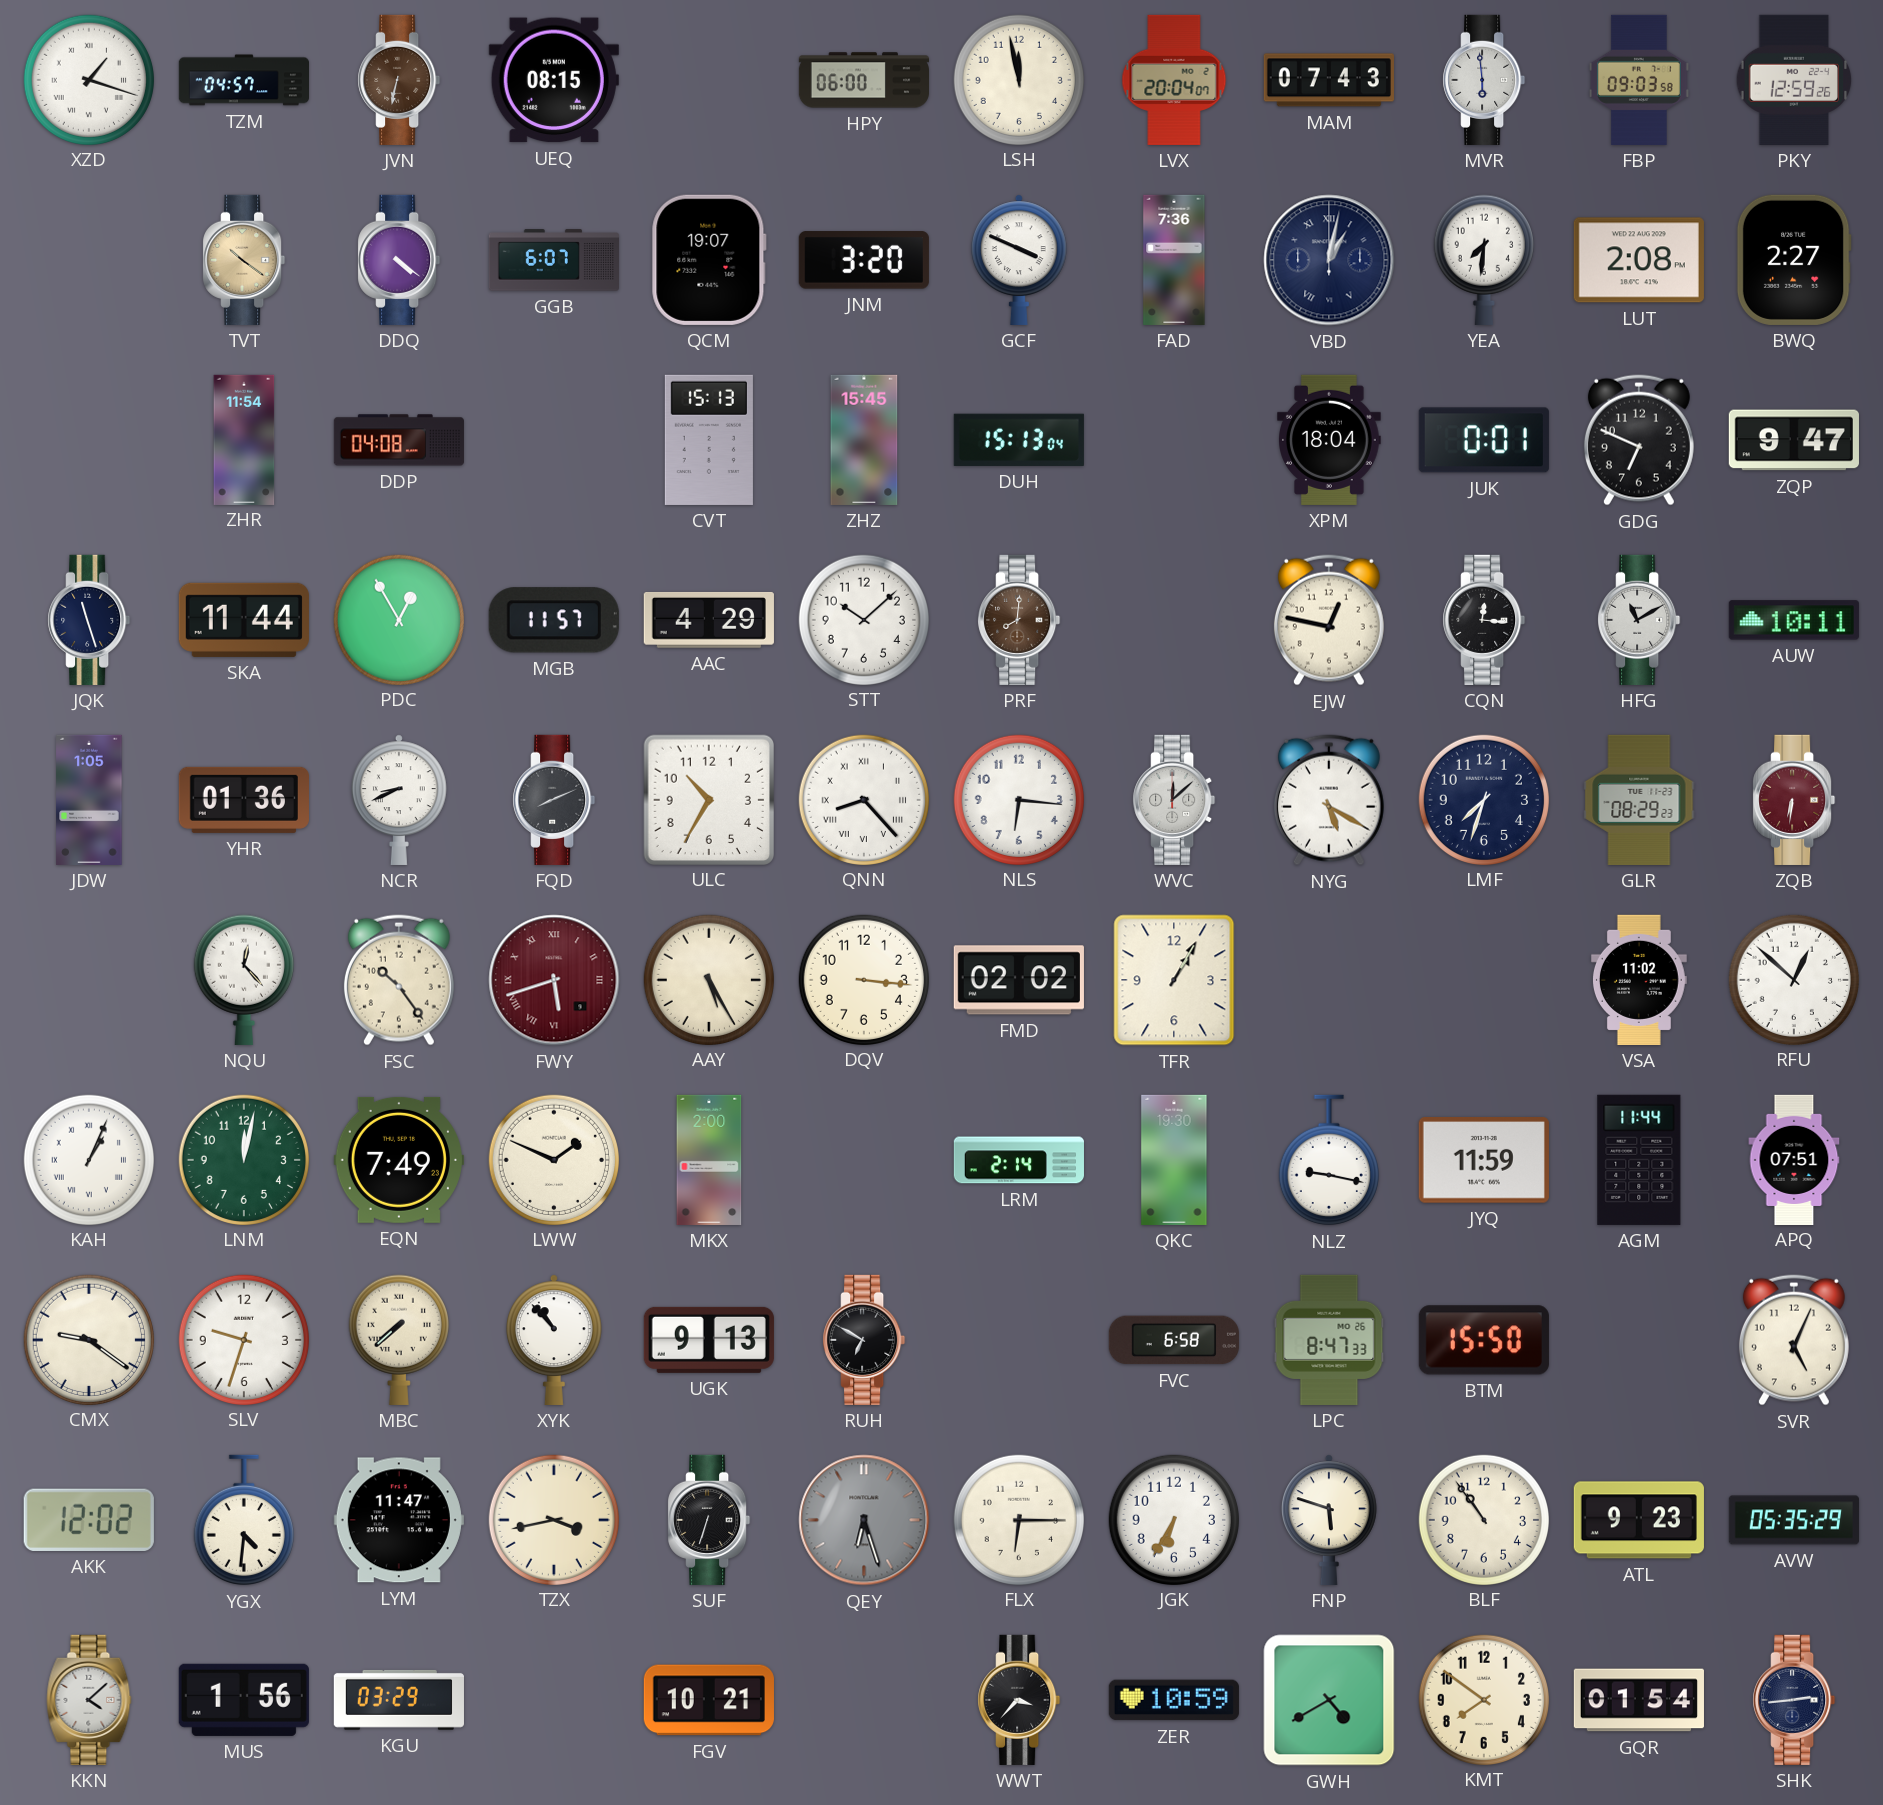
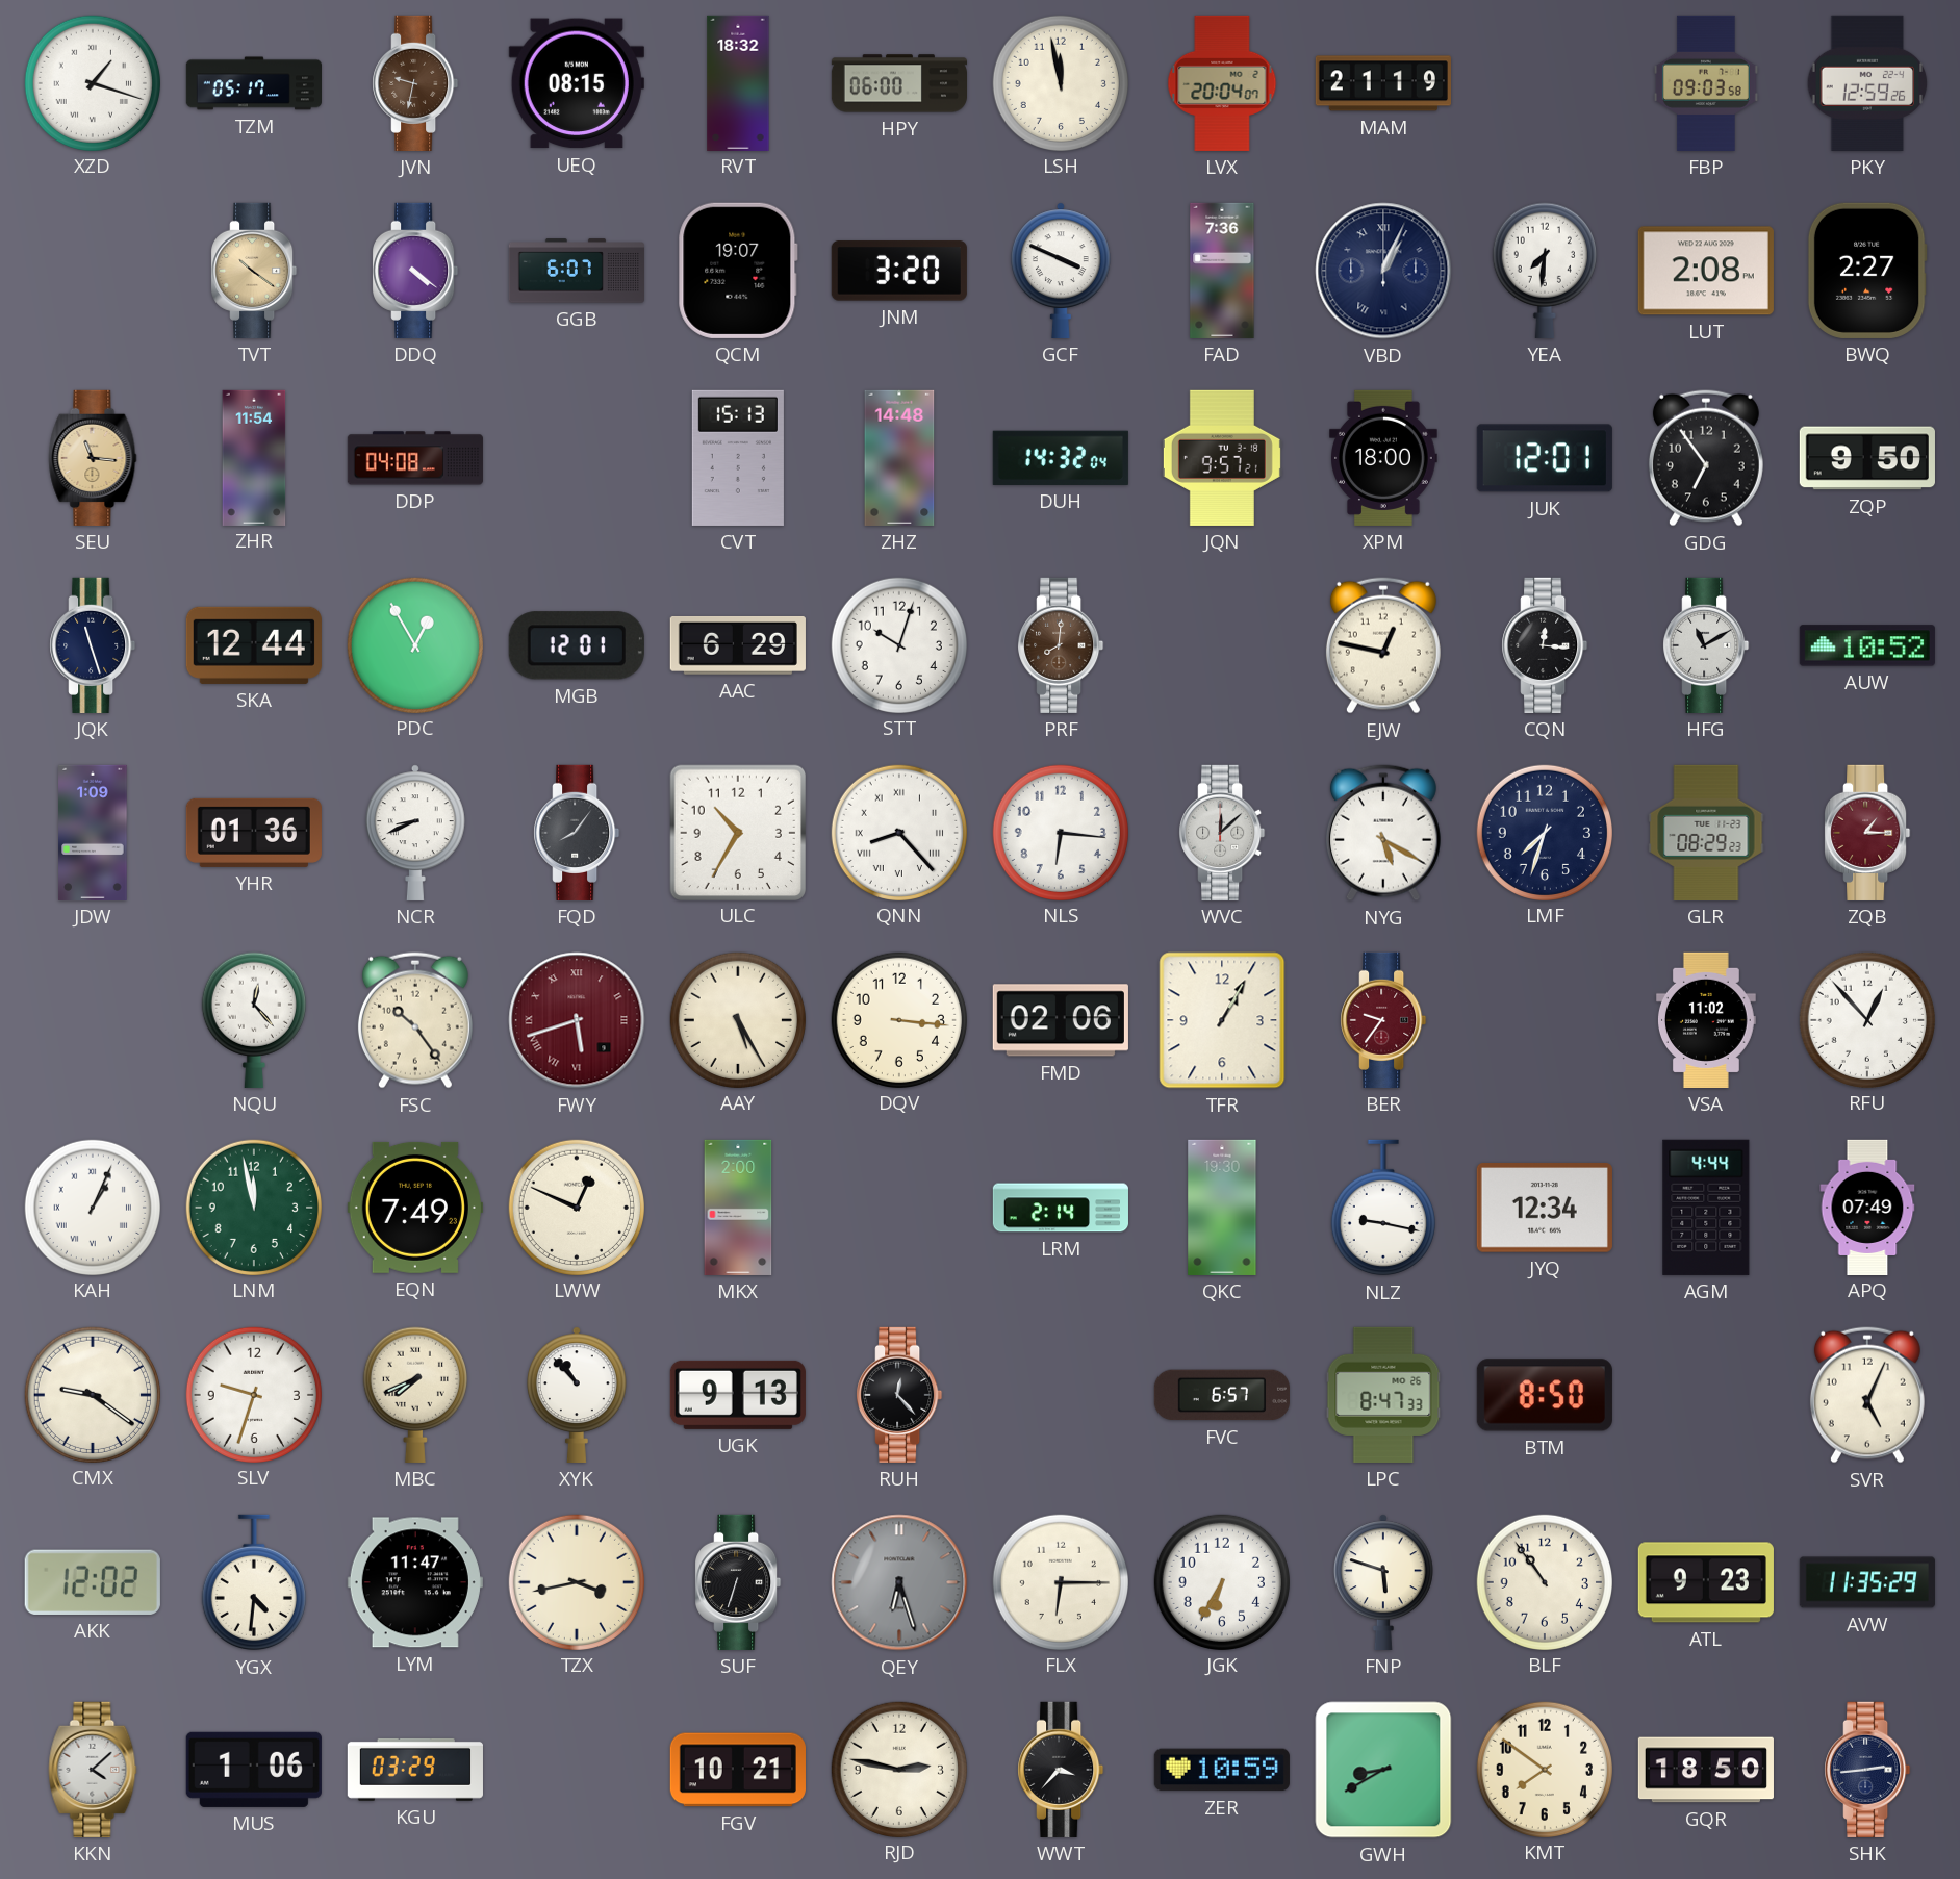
TZM: 04:57 -> 05:17
JVN: 6:32 -> 9:32
RVT: none -> 18:32
MAM: 07:43 -> 21:19
MVR: 5:59 -> none
VBD: 1:02 -> 1:04
SEU: none -> 11:16
ZHZ: 15:45 -> 14:48
DUH: 15:13 -> 14:32
JQN: none -> 9:57
XPM: 18:04 -> 18:00
JUK: 0:01 -> 12:01
GDG: 6:49 -> 6:54
ZQP: 9:47 -> 9:50
SKA: 11:44 -> 12:44
MGB: 11:57 -> 12:01
AAC: 4:29 -> 6:29
STT: 10:08 -> 10:03
AUW: 10:11 -> 10:52
JDW: 1:05 -> 1:09
FQD: 8:11 -> 8:06
ZQB: 6:31 -> 1:15
FMD: 02:02 -> 02:06
BER: none -> 9:36
RFU: 12:52 -> 12:53
LNM: 12:02 -> 11:58
LWW: 1:49 -> 12:49
JYQ: 11:59 -> 12:34
AGM: 11:44 -> 4:44
APQ: 07:51 -> 07:49
MBC: 7:38 -> 7:41
RUH: 6:50 -> 12:23
FVC: 6:58 -> 6:57
BTM: 15:50 -> 8:50
AVW: 05:35 -> 11:35
MUS: 1:56 -> 1:06
RJD: none -> 2:47
GWH: 4:40 -> 8:40
GQR: 01:54 -> 18:50
